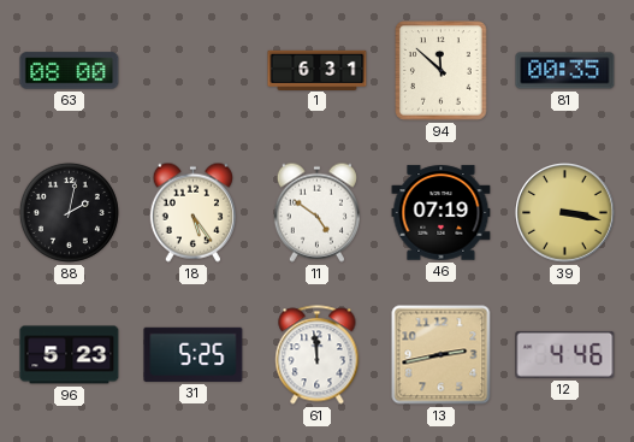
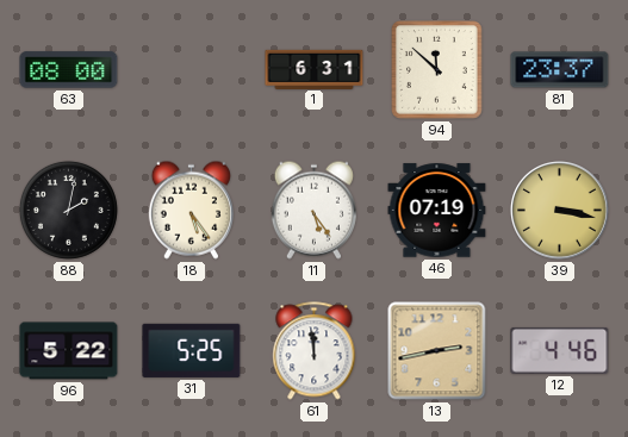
81: 00:35 -> 23:37
11: 4:51 -> 5:24
96: 5:23 -> 5:22
